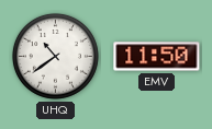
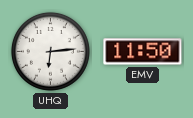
UHQ: 10:39 -> 6:14
